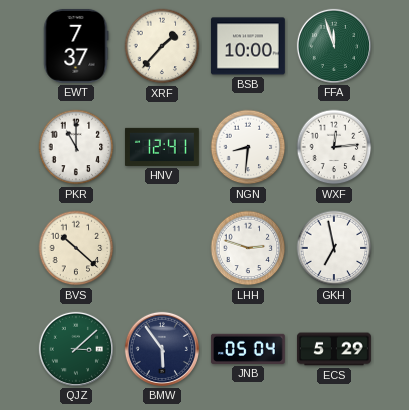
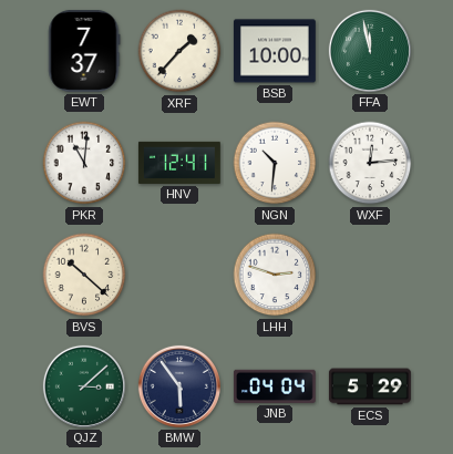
FFA: 11:57 -> 11:58
PKR: 11:00 -> 11:01
NGN: 8:31 -> 10:31
GKH: 6:58 -> none
JNB: 05:04 -> 04:04
